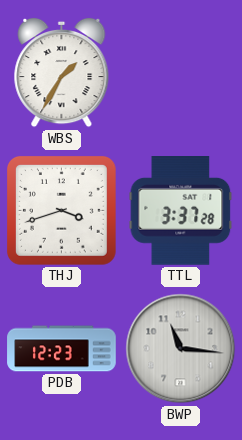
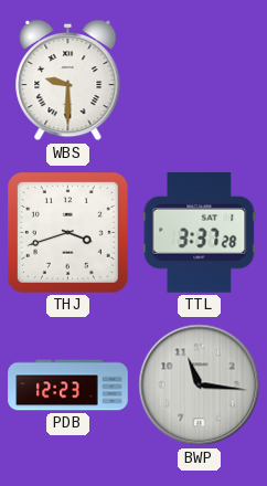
WBS: 1:35 -> 9:30
